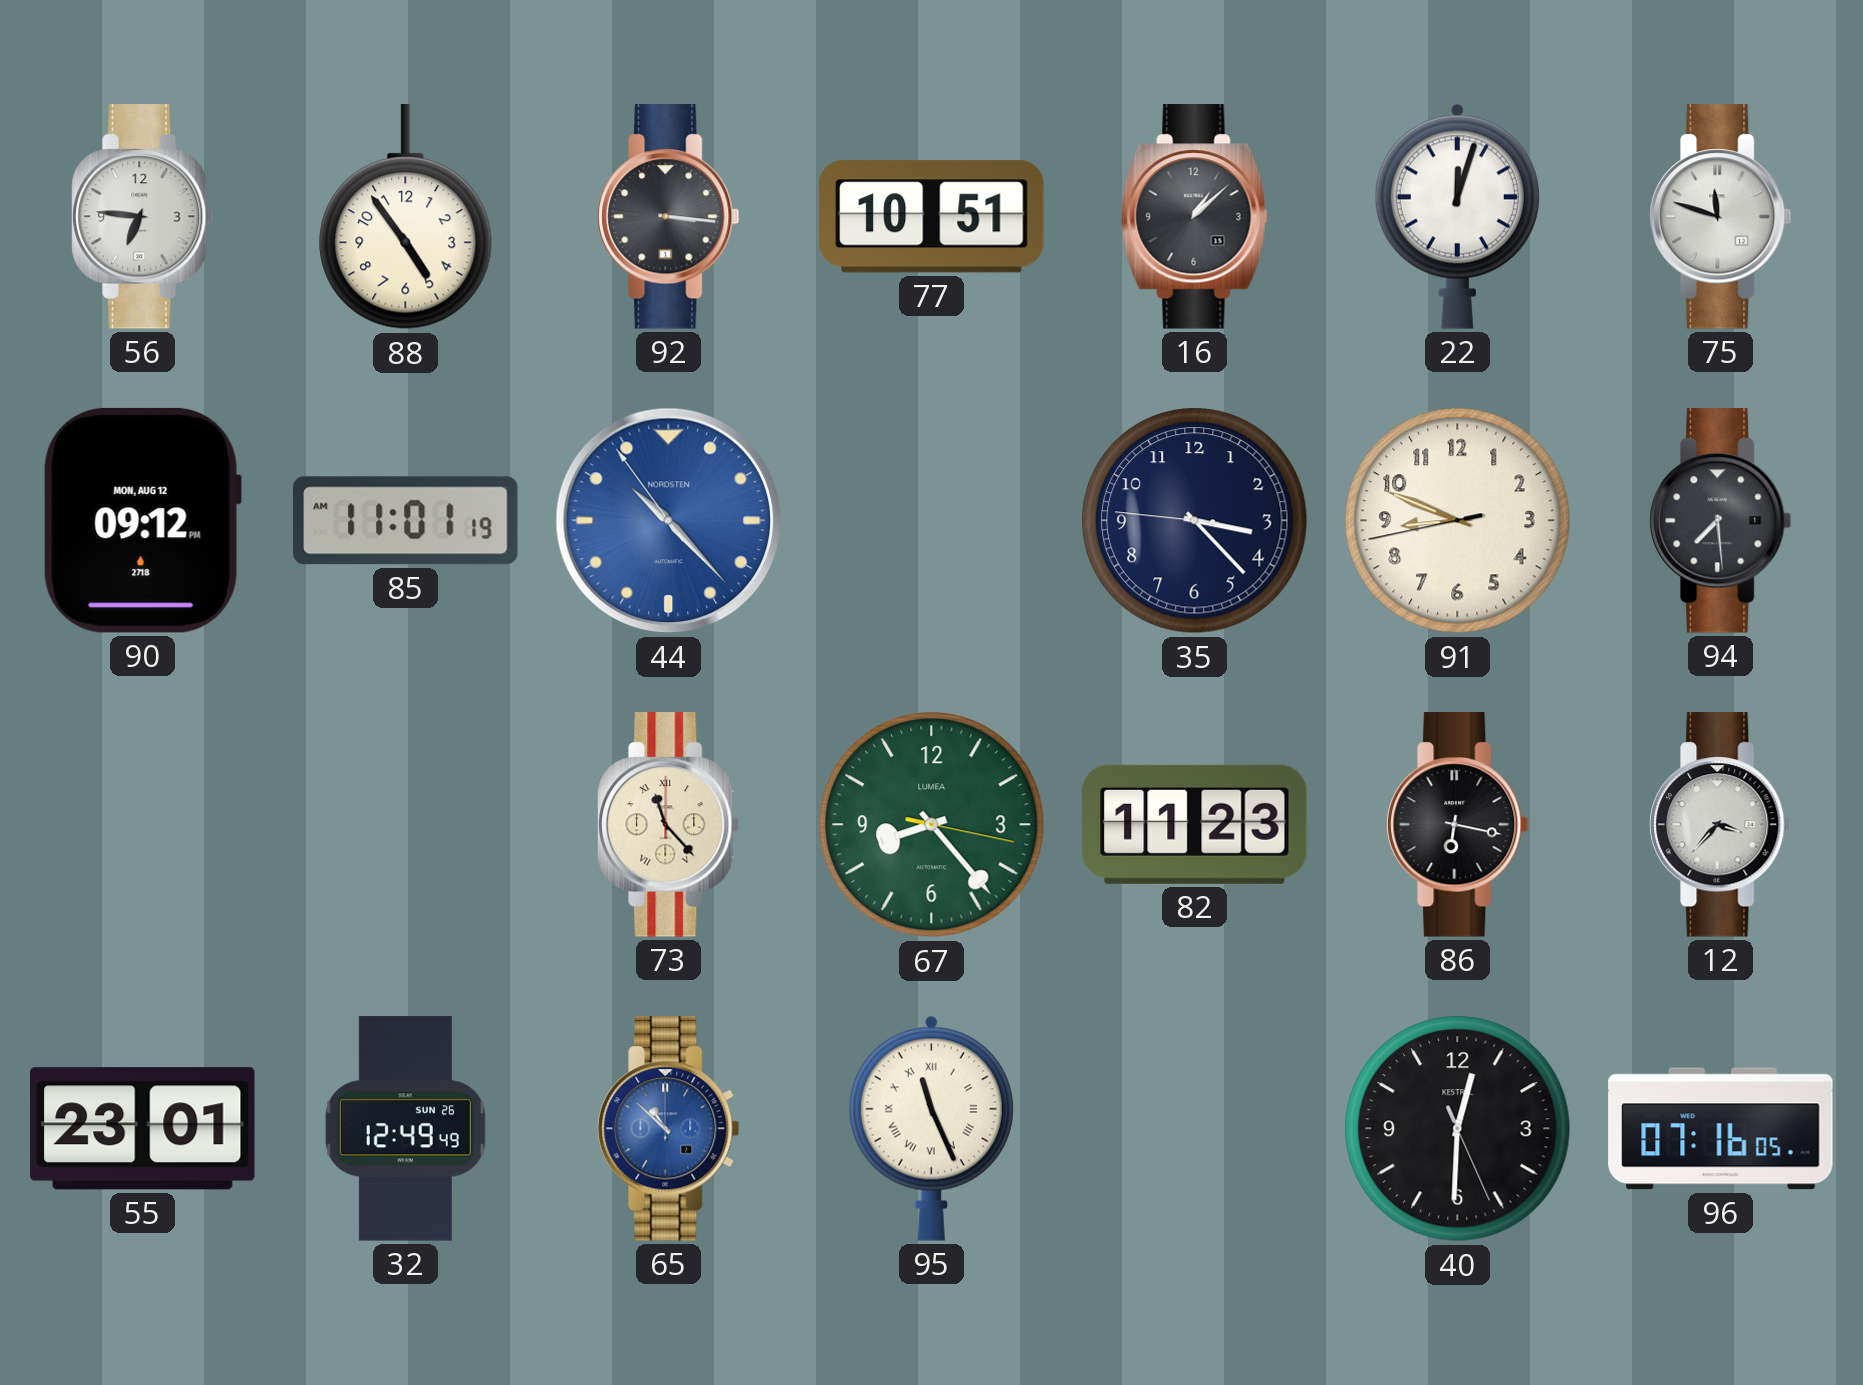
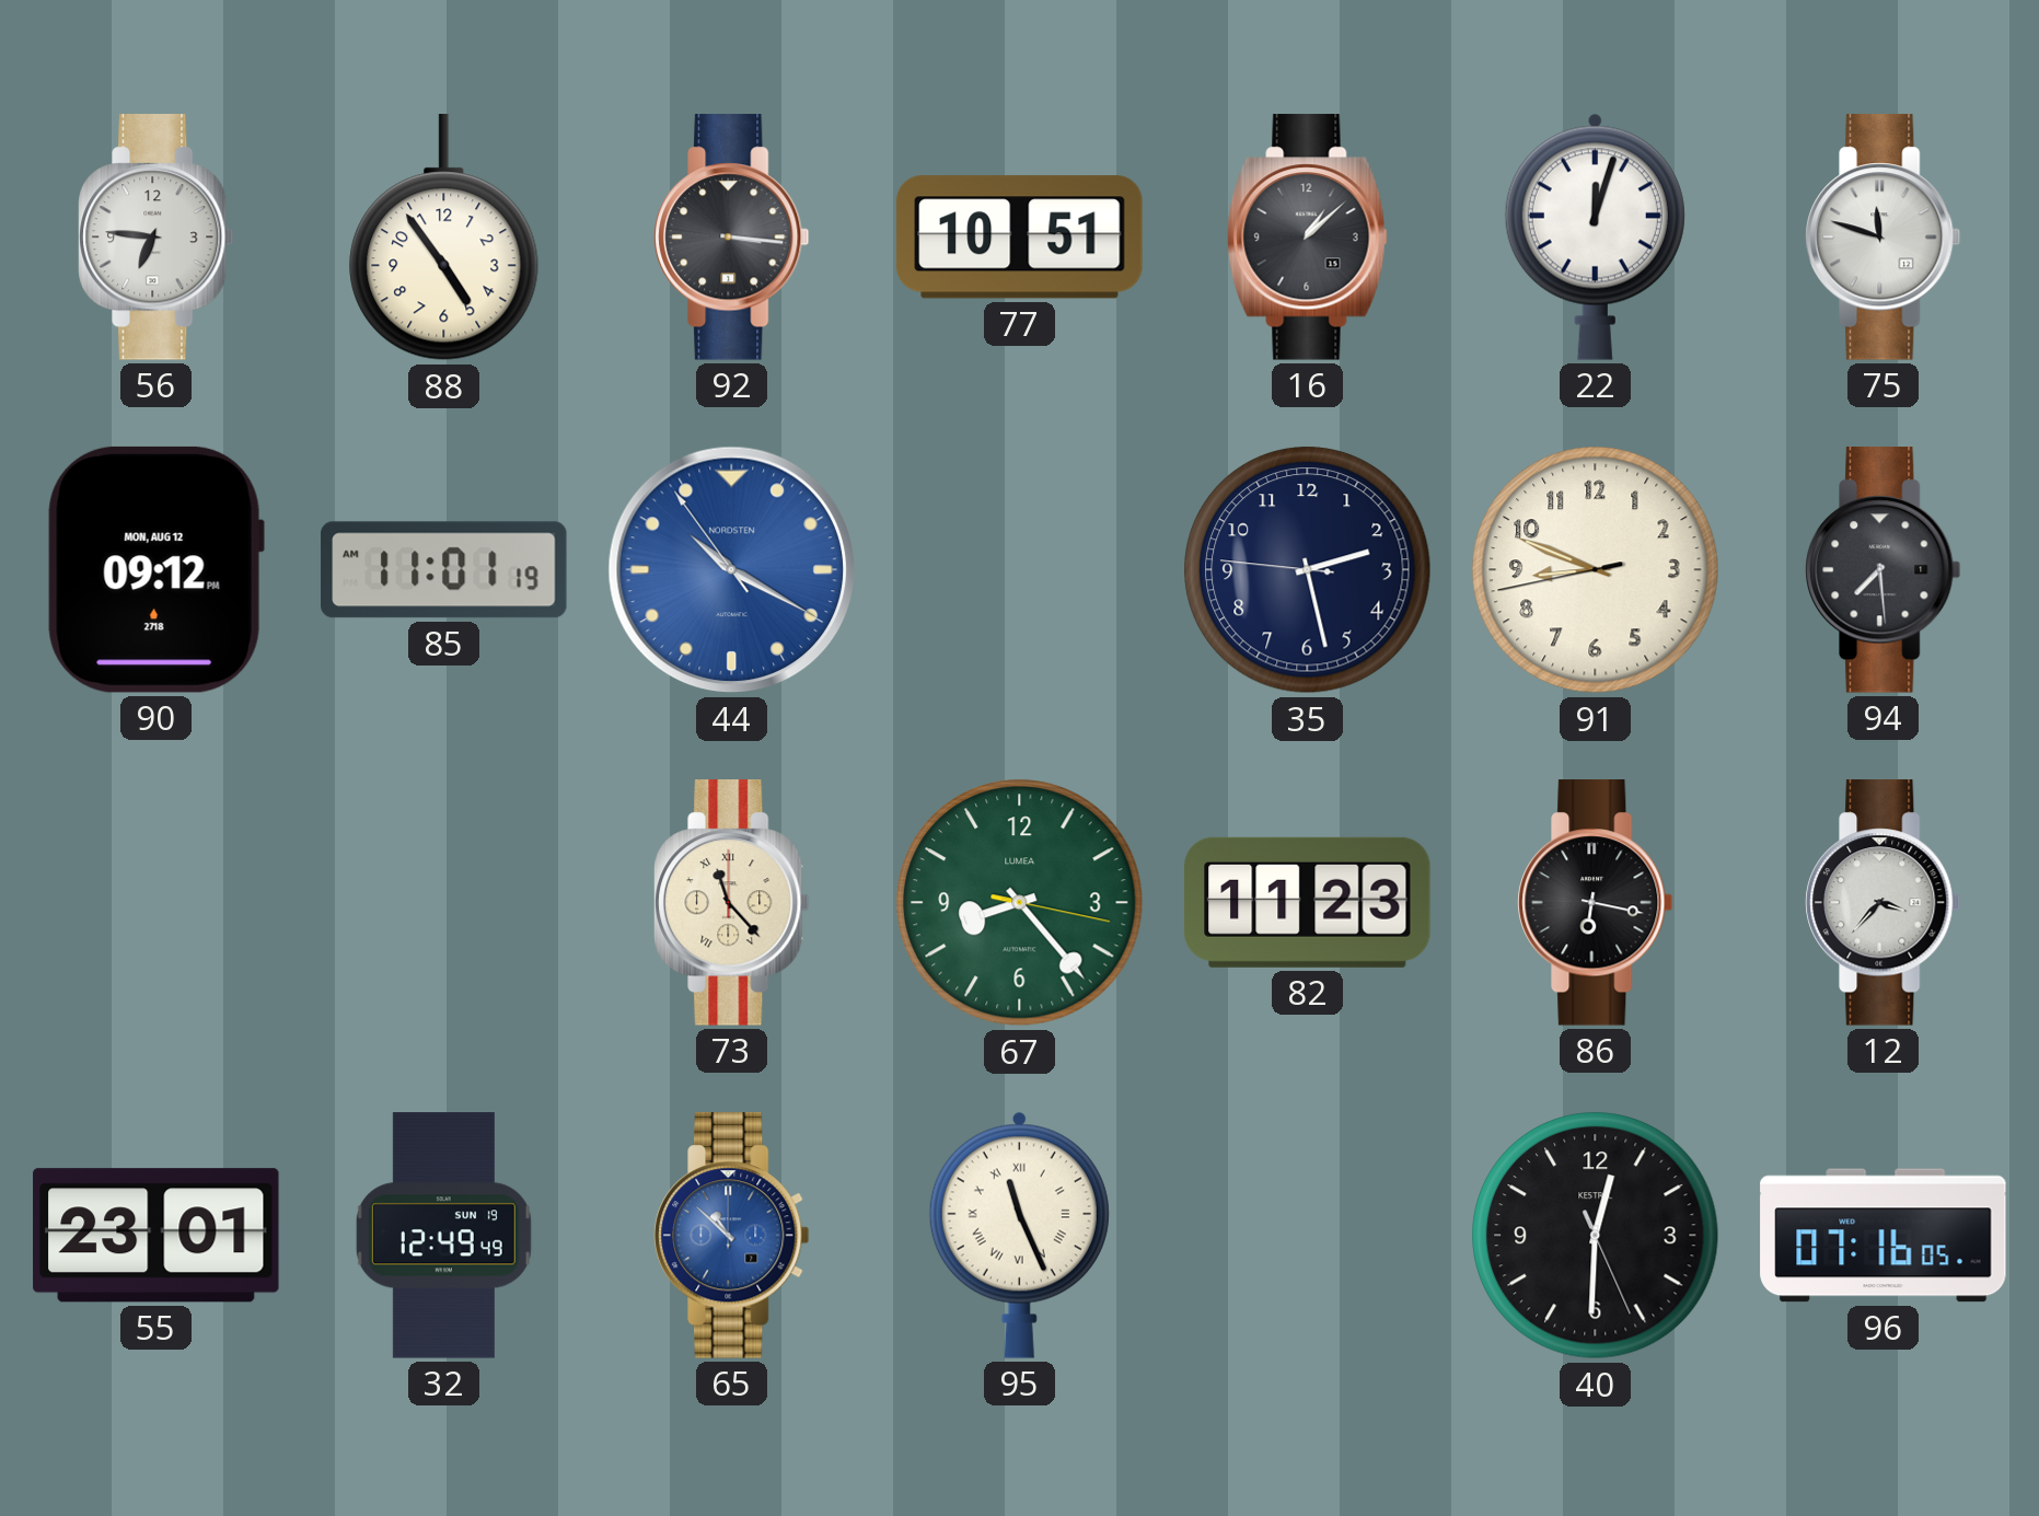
44: 10:22 -> 10:19
35: 3:22 -> 2:27
32 date: SUN 26 -> SUN 19
